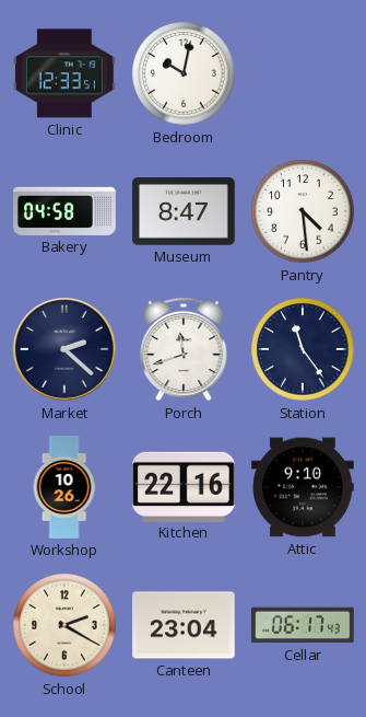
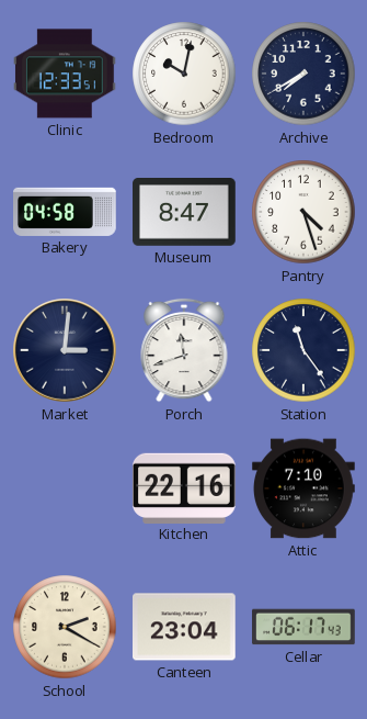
Archive: none -> 7:40
Pantry: 4:29 -> 4:27
Market: 2:22 -> 3:01
Workshop: 10:26 -> none
Attic: 9:10 -> 7:10
